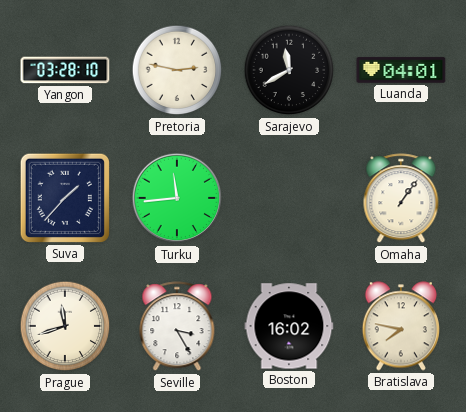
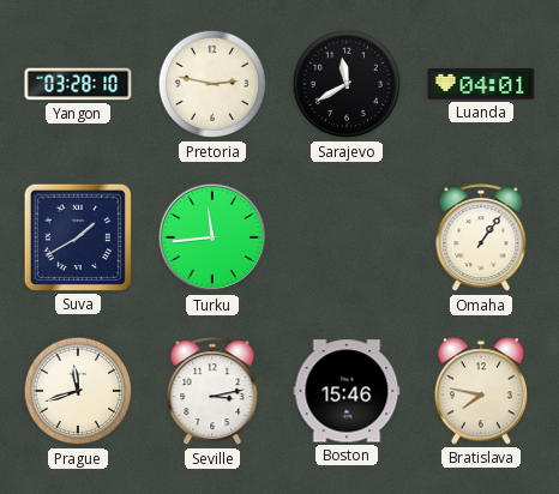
Suva: 1:37 -> 1:40
Seville: 3:25 -> 3:13
Boston: 16:02 -> 15:46
